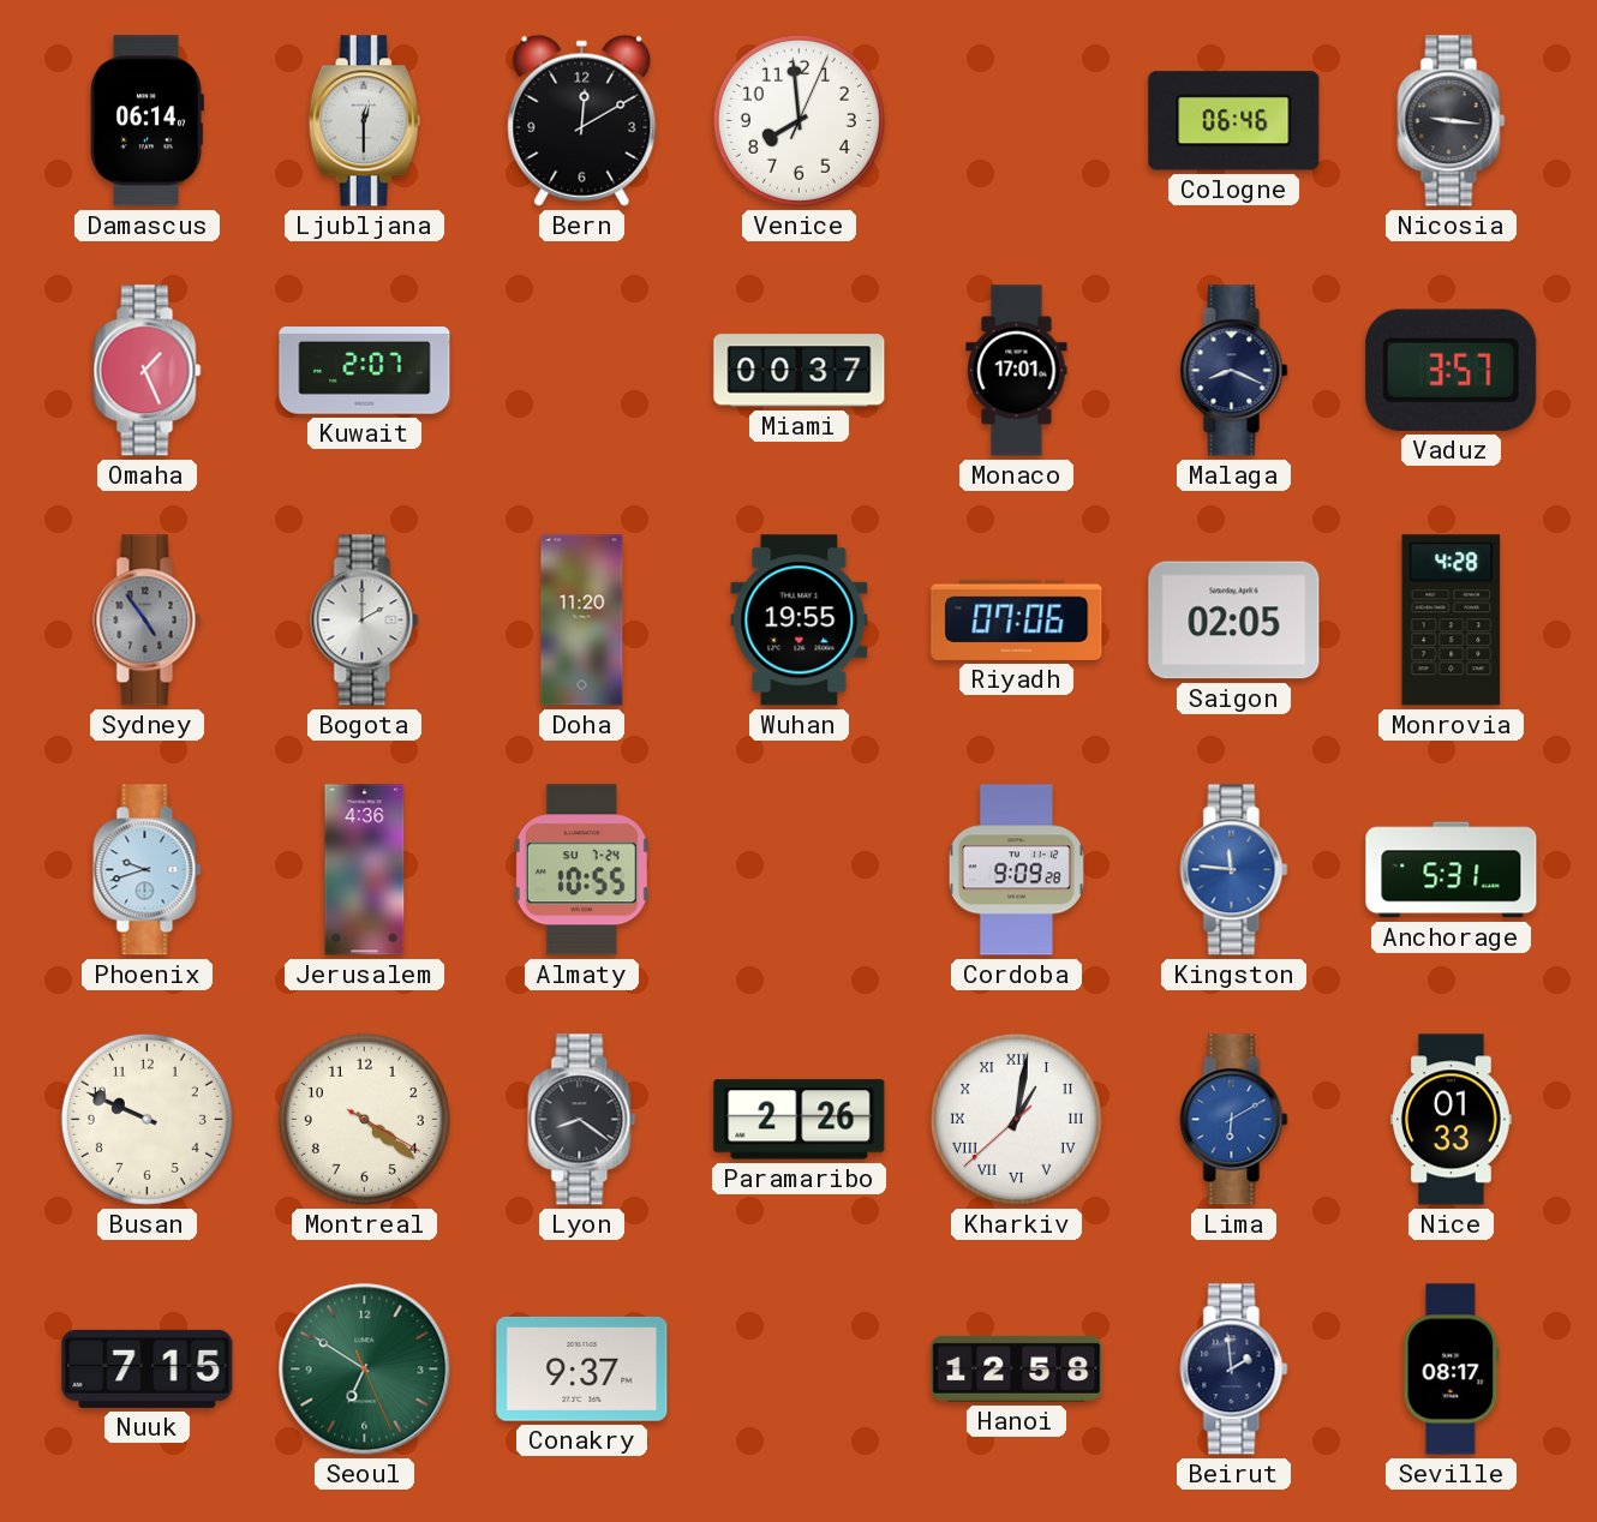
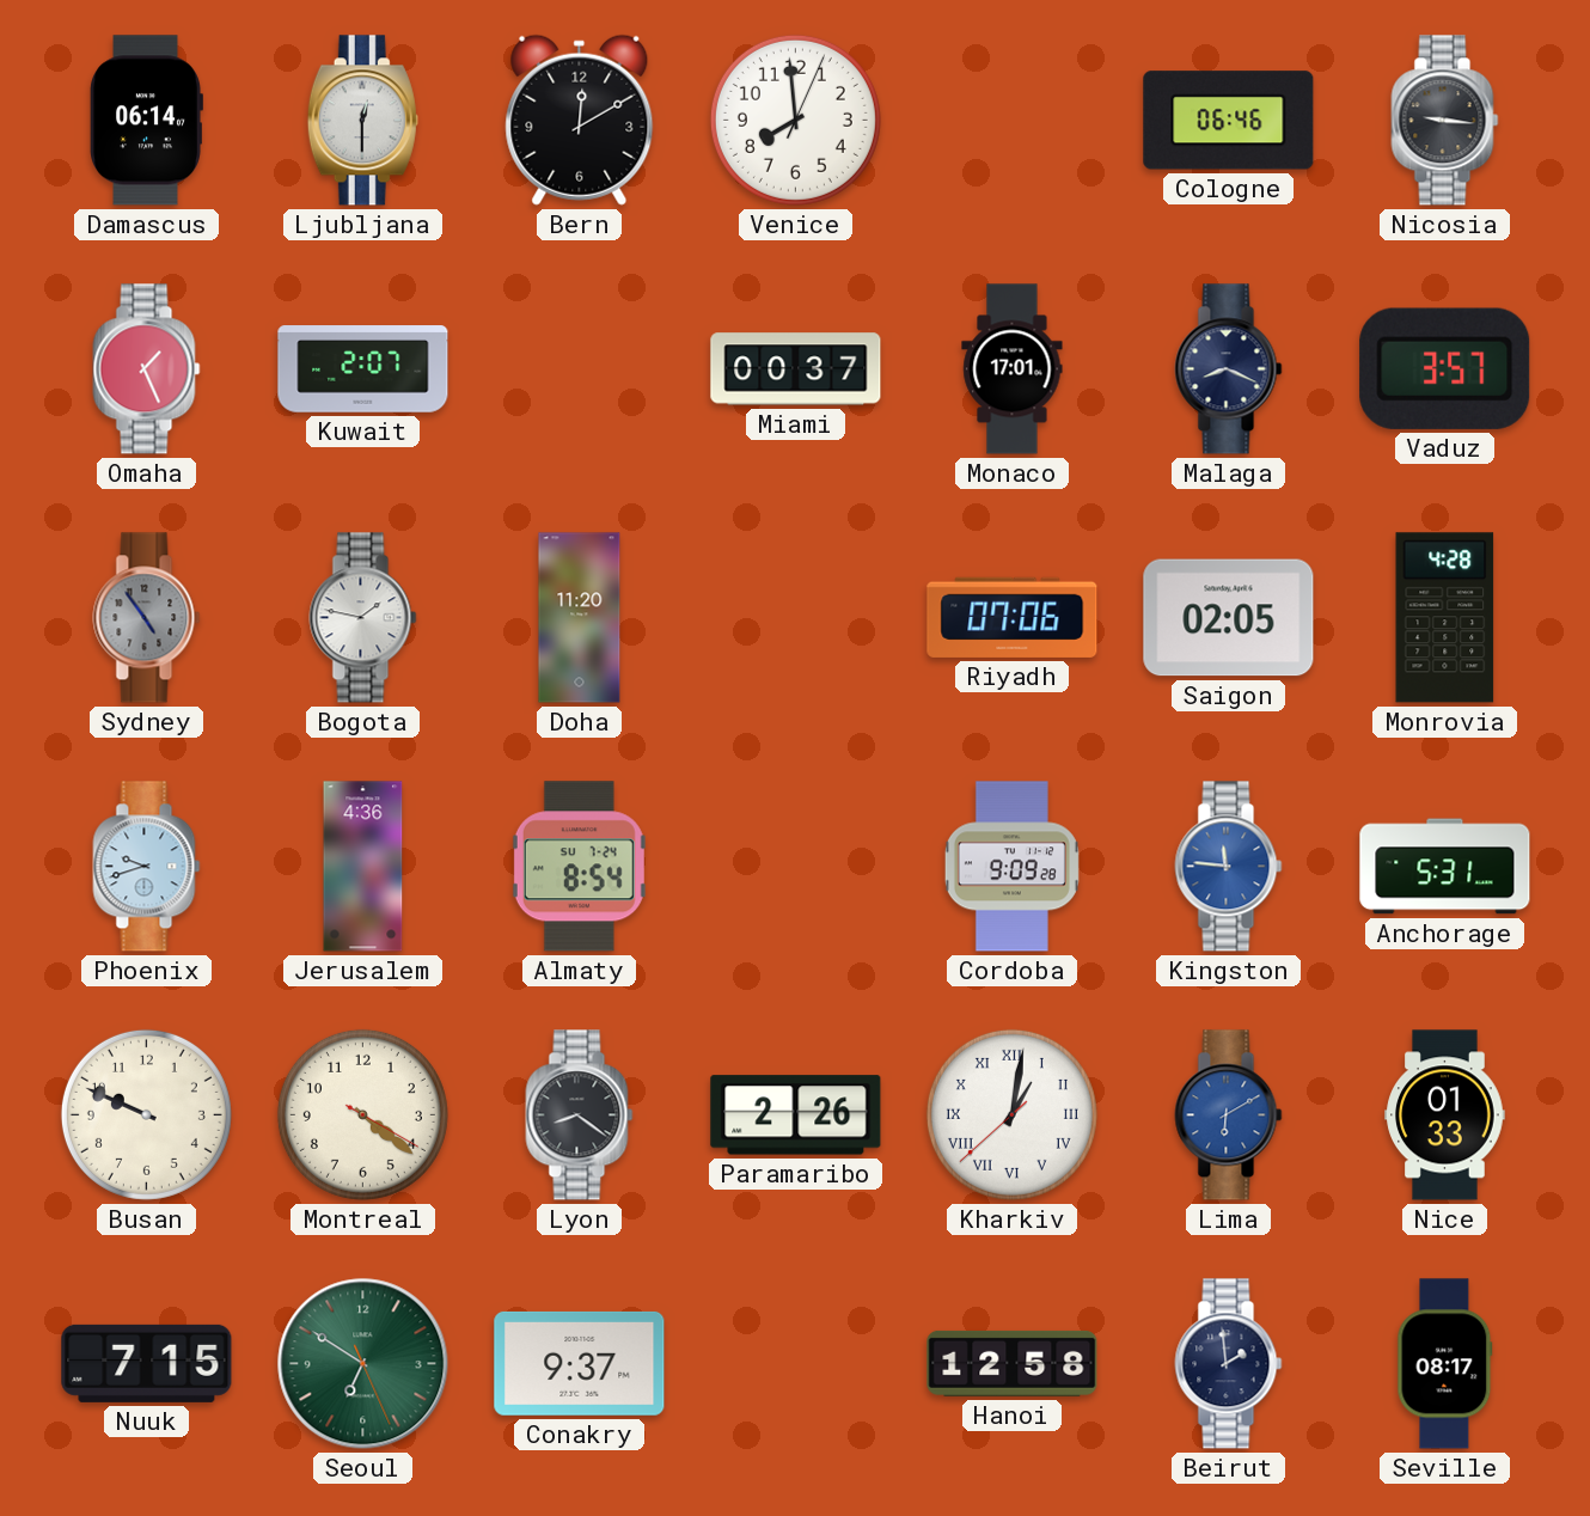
Bogota: 2:00 -> 1:47
Wuhan: 19:55 -> none
Almaty: 10:55 -> 8:54
